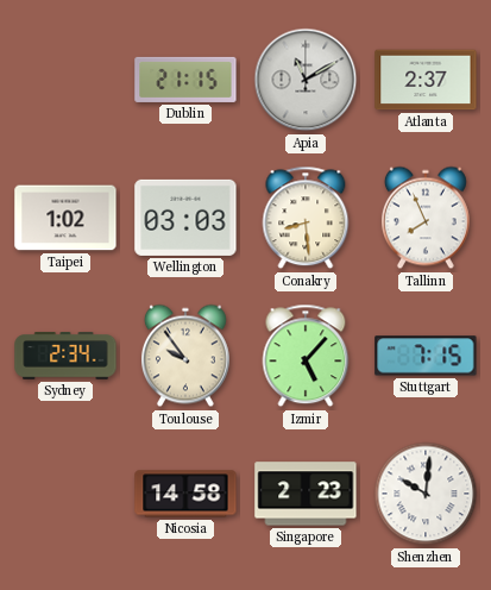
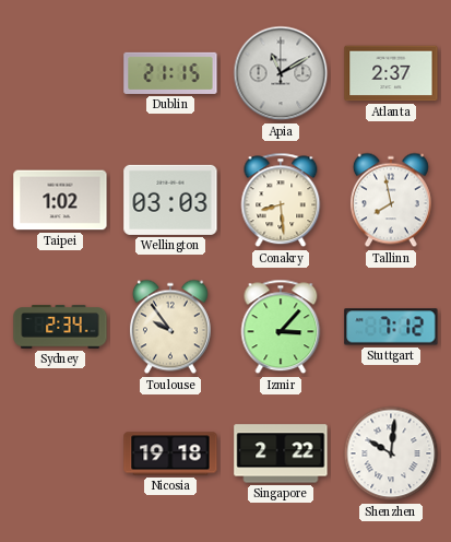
Tallinn: 7:56 -> 7:58
Izmir: 5:07 -> 3:07
Stuttgart: 7:15 -> 7:12
Nicosia: 14:58 -> 19:18
Singapore: 2:23 -> 2:22
